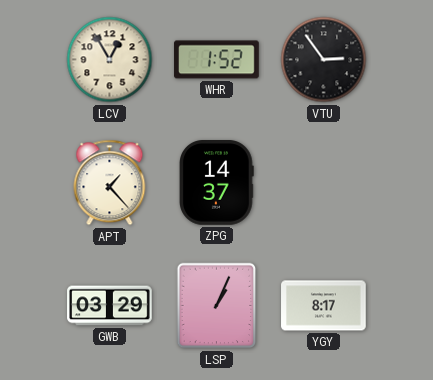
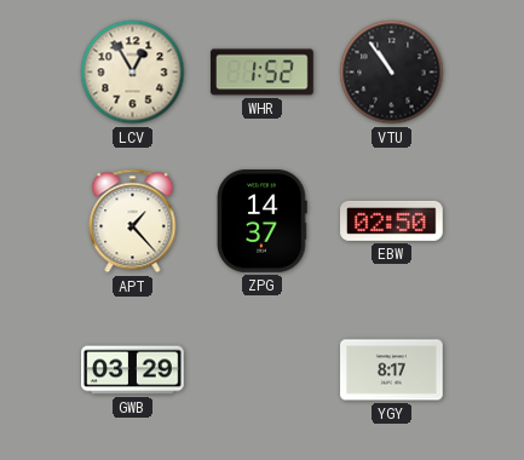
VTU: 2:54 -> 10:54
EBW: none -> 02:50
LSP: 1:04 -> none
